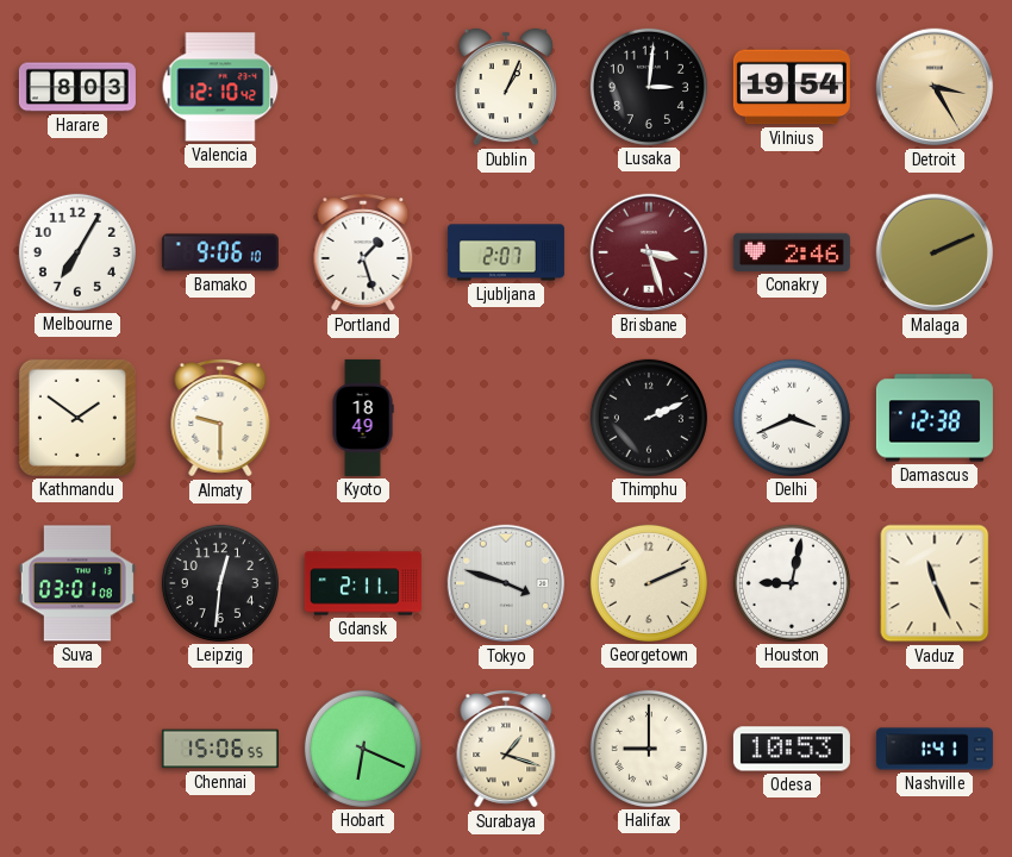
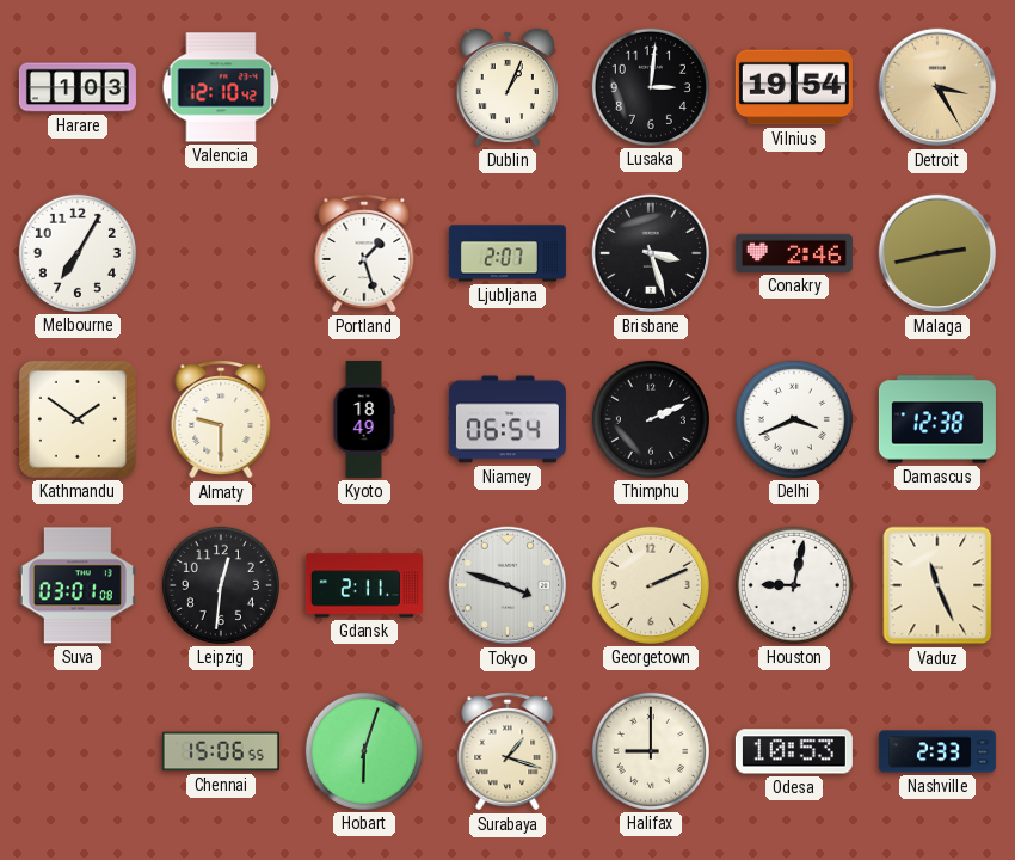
Harare: 8:03 -> 1:03
Bamako: 9:06 -> none
Brisbane dial: burgundy -> black
Malaga: 2:11 -> 2:43
Niamey: none -> 06:54
Hobart: 6:19 -> 6:03
Nashville: 1:41 -> 2:33
